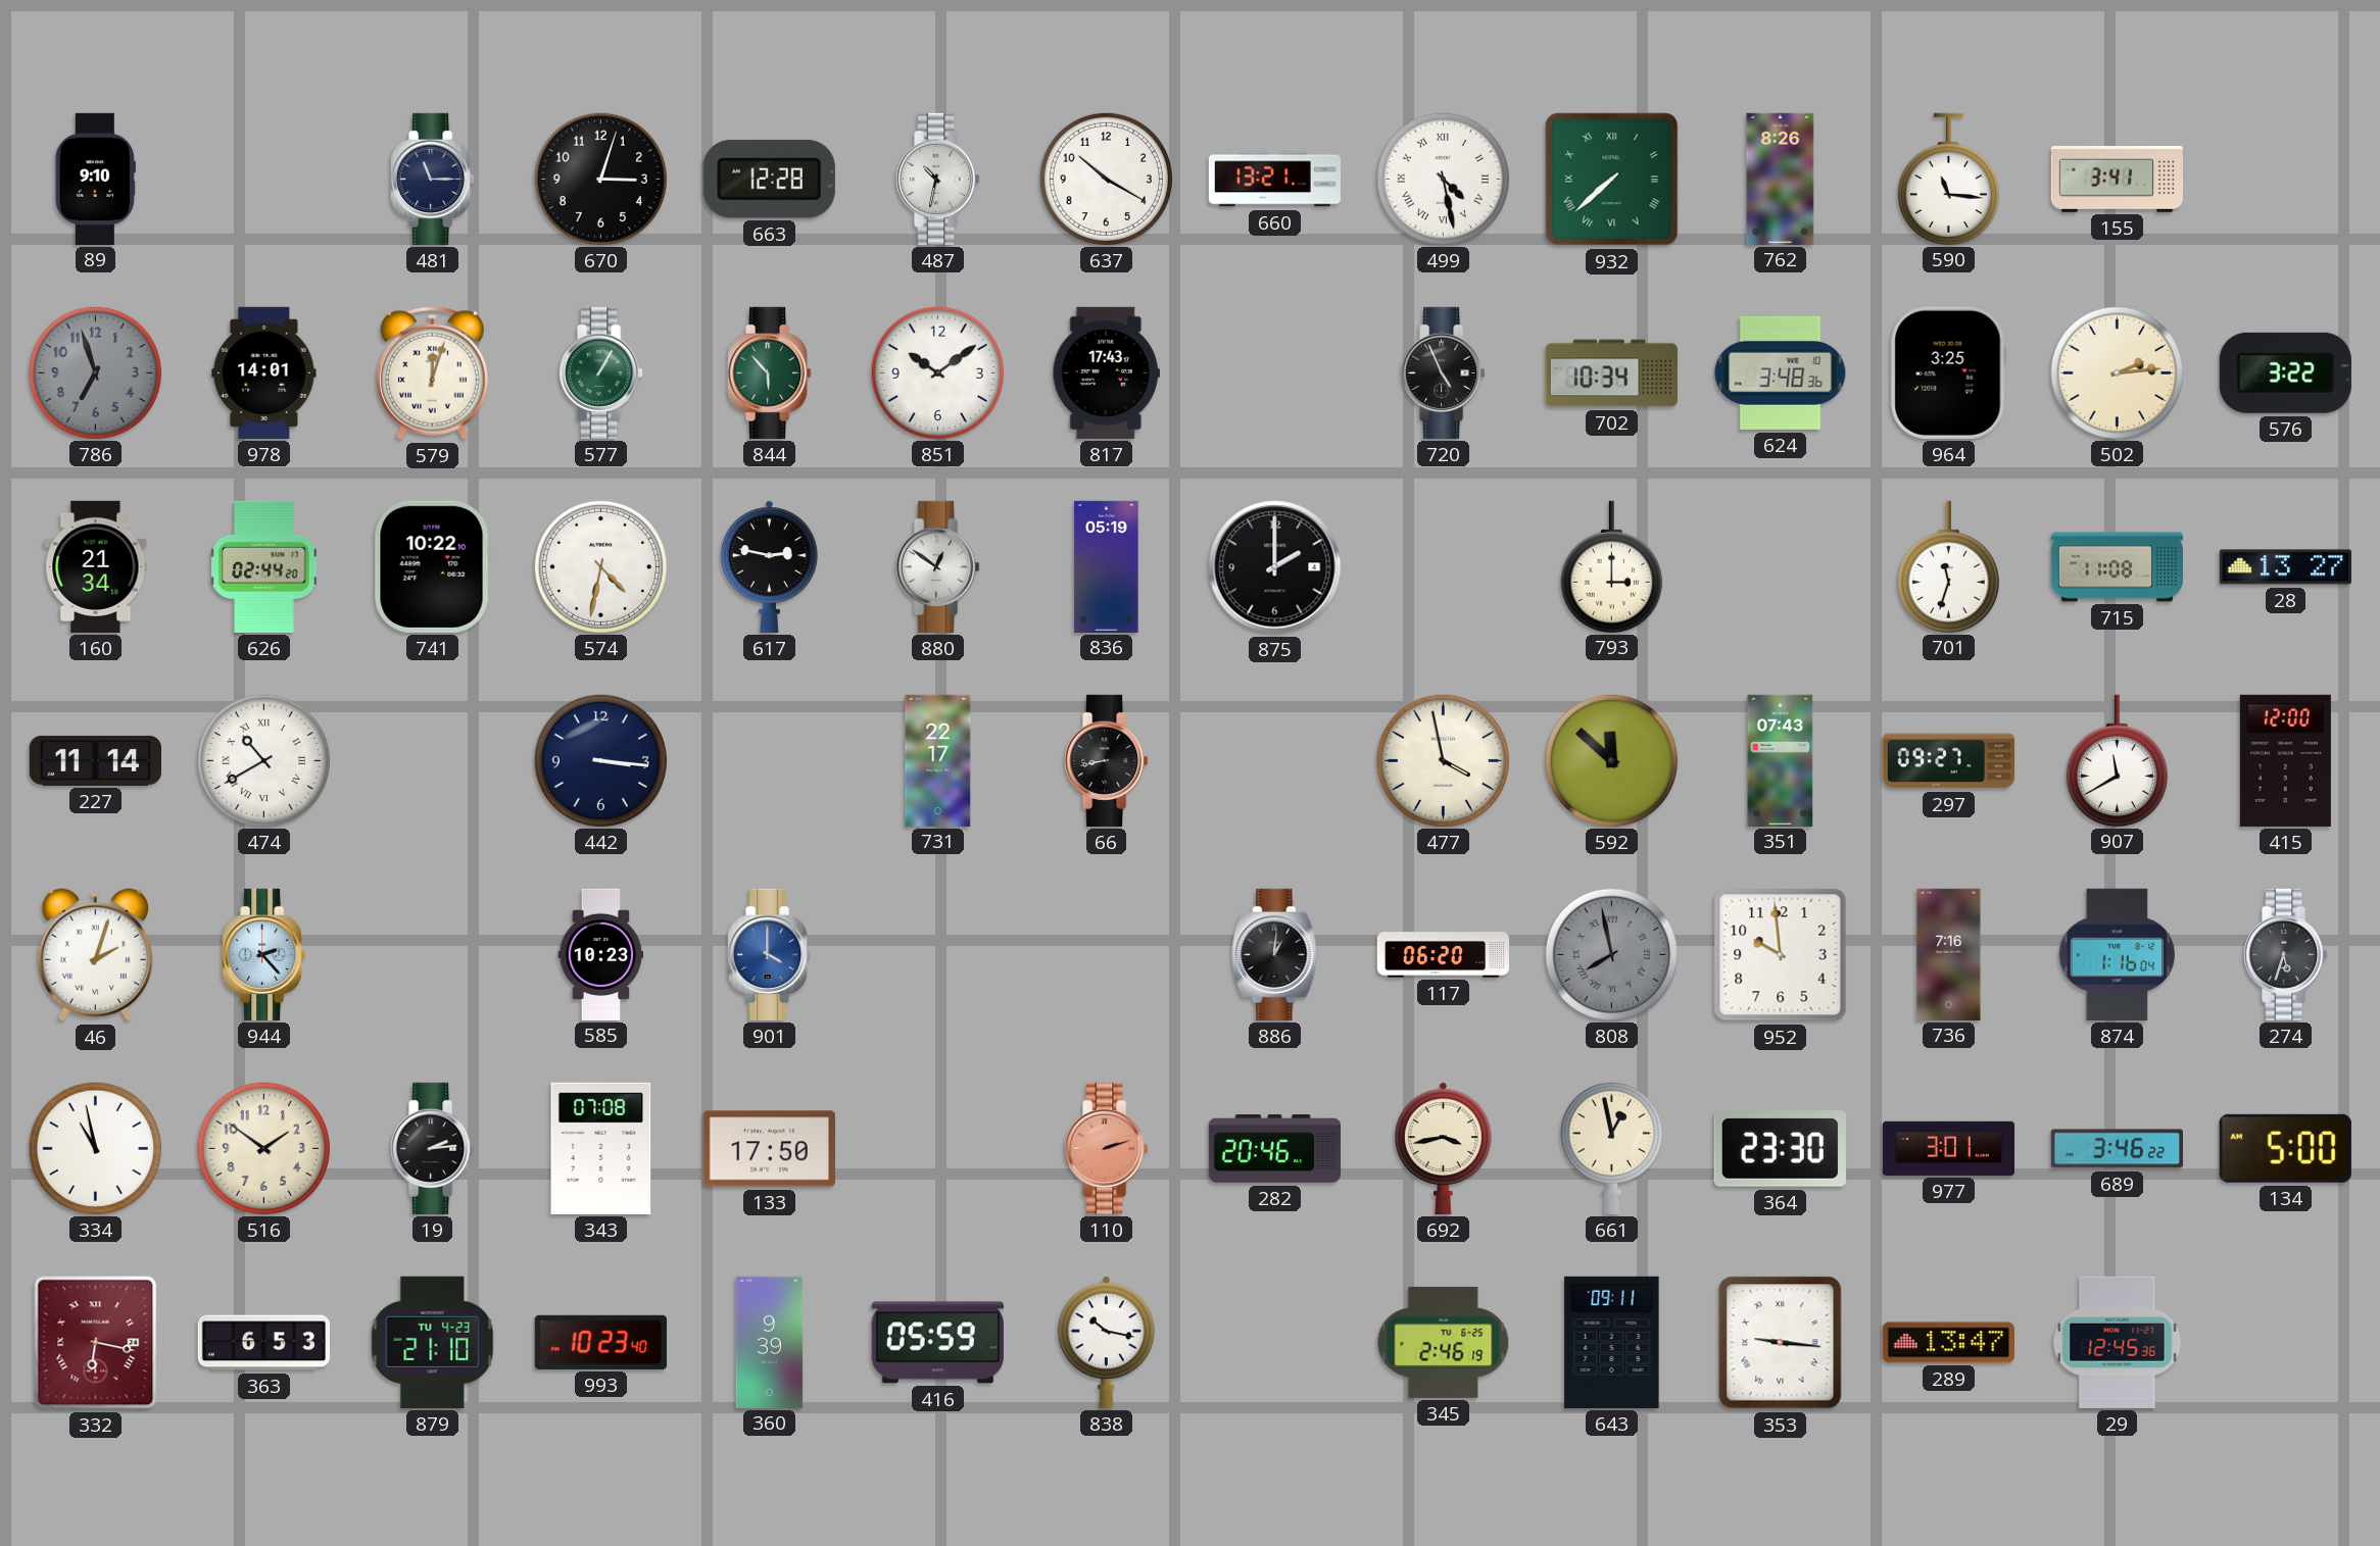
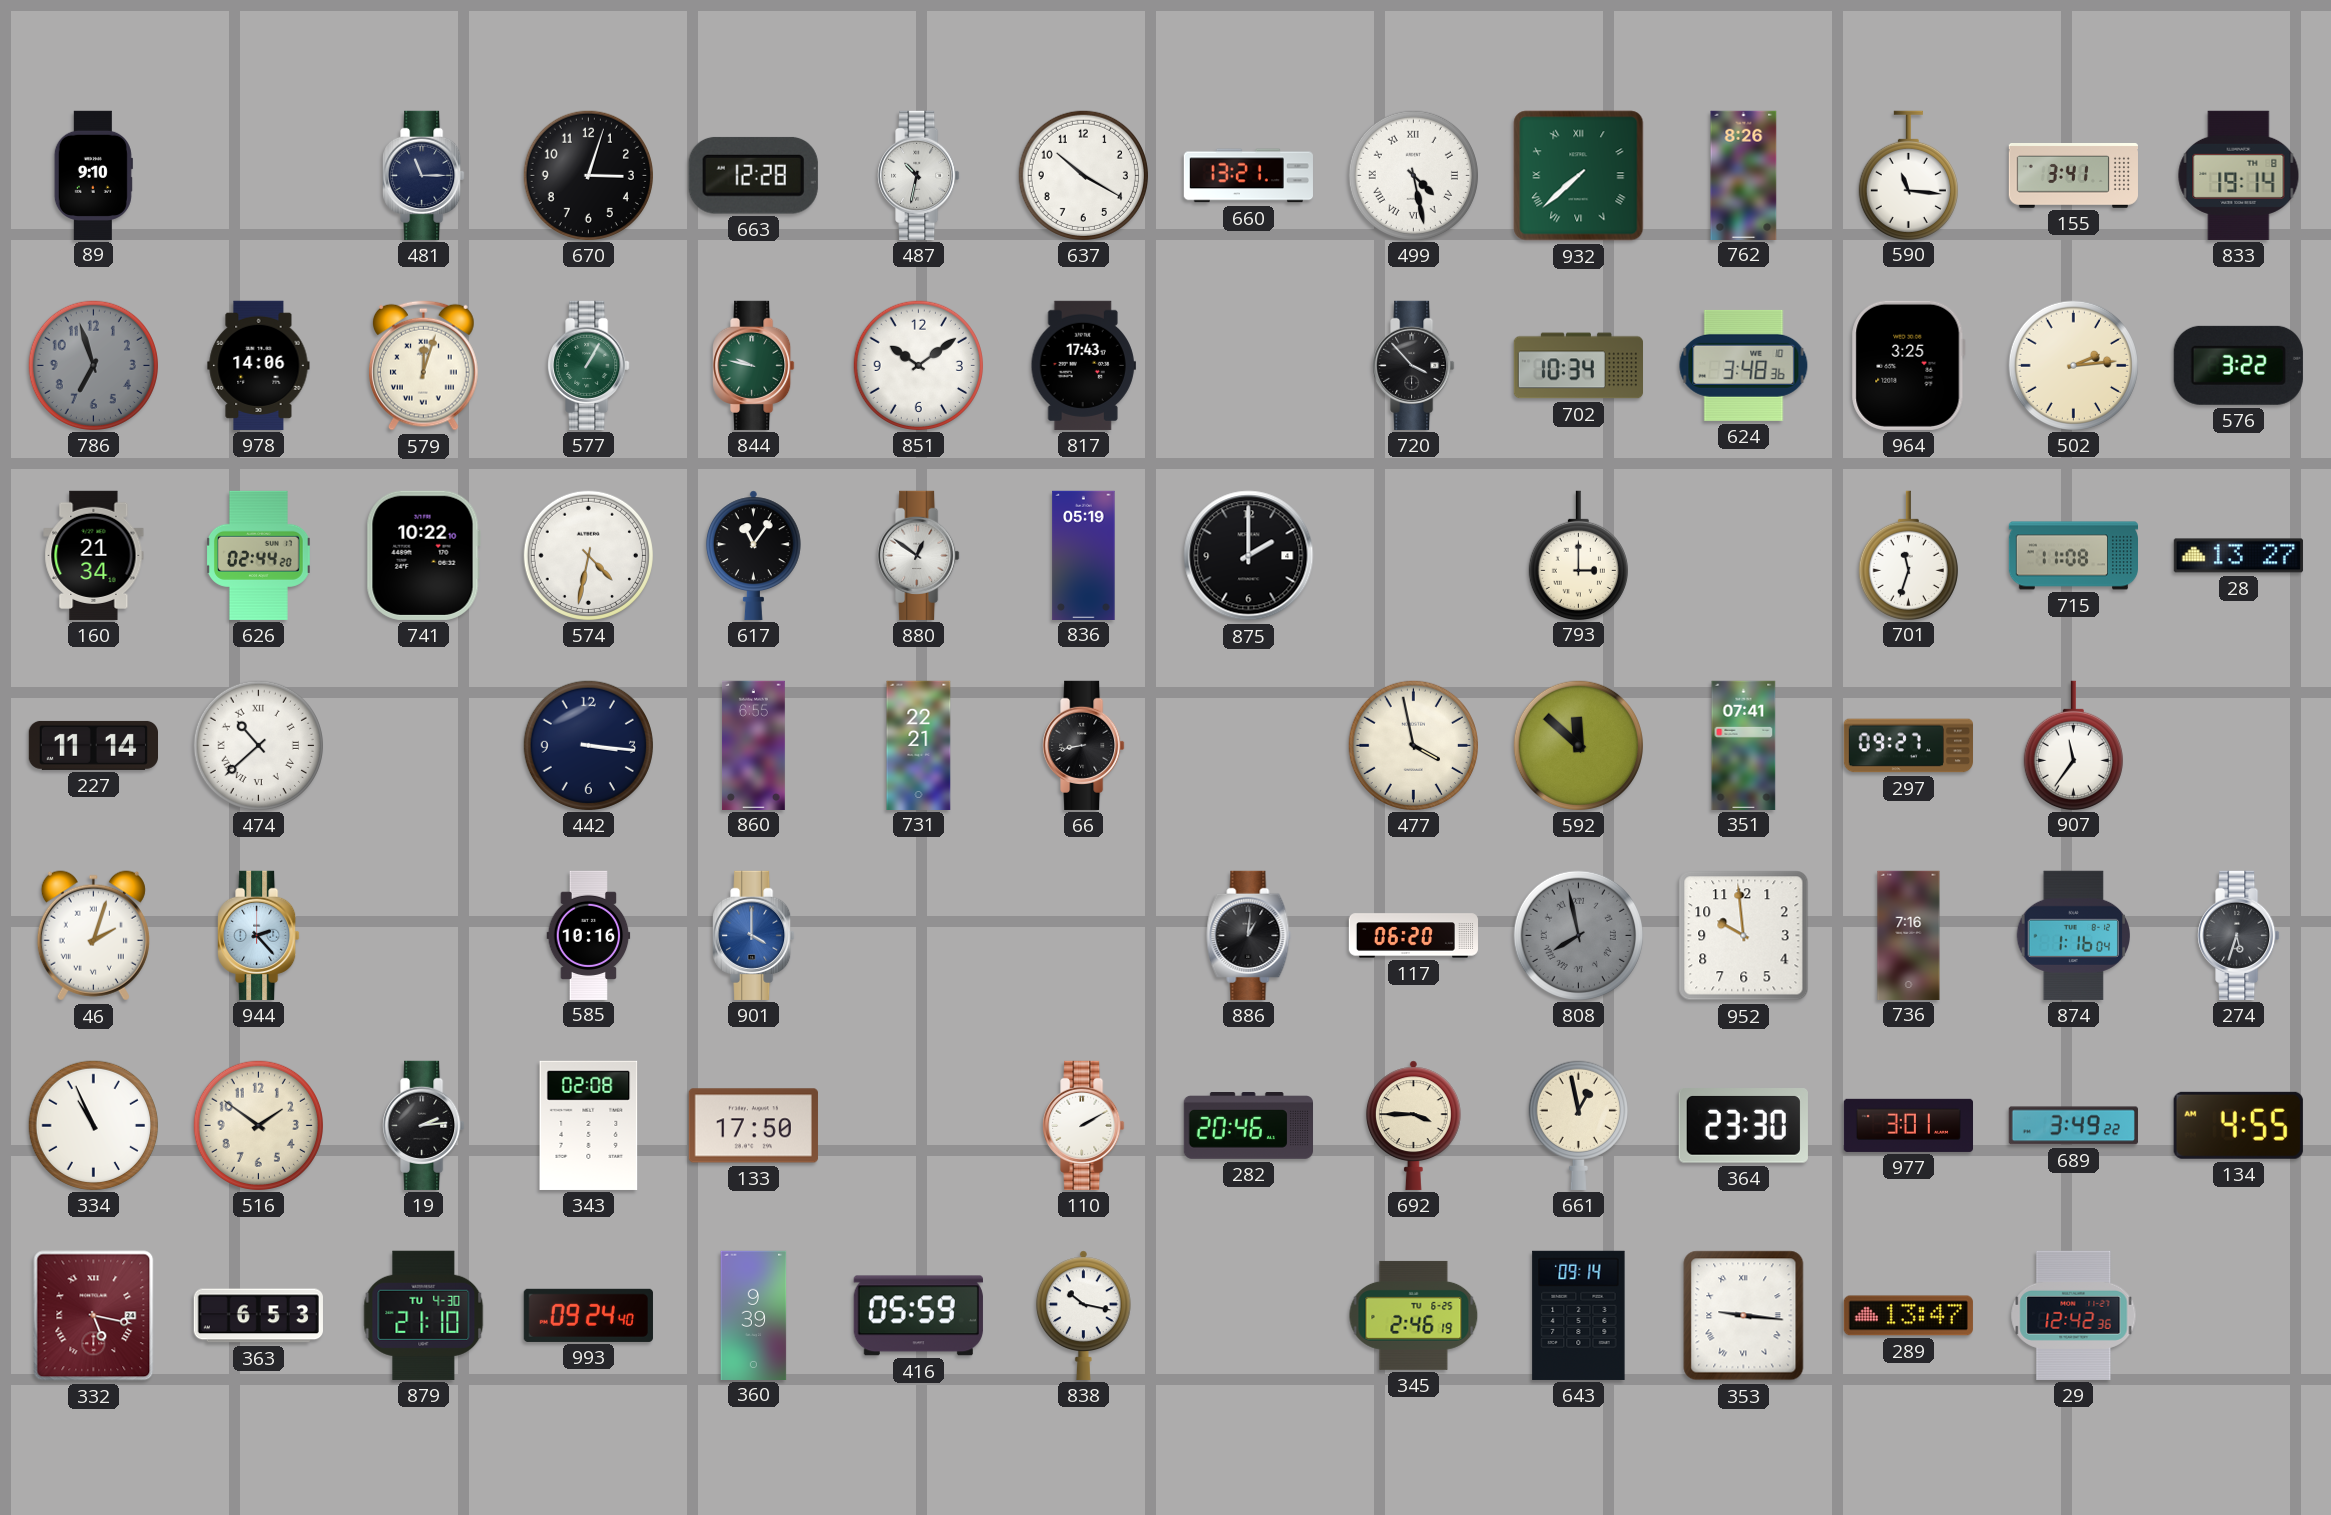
833: none -> 19:14
978: 14:01 -> 14:06
844: 5:53 -> 9:47
720: 4:56 -> 3:53
617: 2:47 -> 11:06
474: 10:40 -> 10:38
860: none -> 6:55
731: 22:17 -> 22:21
351: 07:43 -> 07:41
907: 11:40 -> 11:36
415: 12:00 -> none
585: 10:23 -> 10:16
334: 10:58 -> 10:56
343: 07:08 -> 02:08
110: 2:12 -> 2:10
110 dial: salmon -> white
692: 3:43 -> 3:45
689: 3:46 -> 3:49
134: 5:00 -> 4:55
332: 6:17 -> 5:17
879 date: TU 4-23 -> TU 4-30
993: 10:23 -> 09:24
643: 09:11 -> 09:14
29: 12:45 -> 12:42
